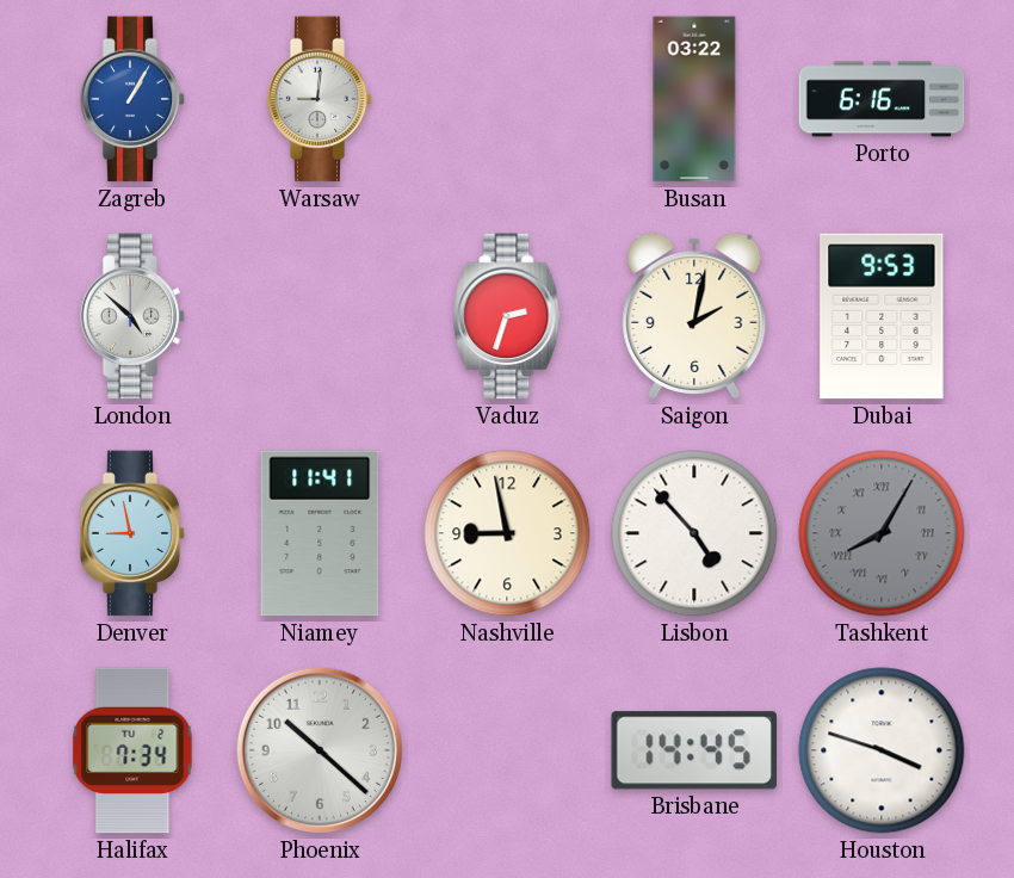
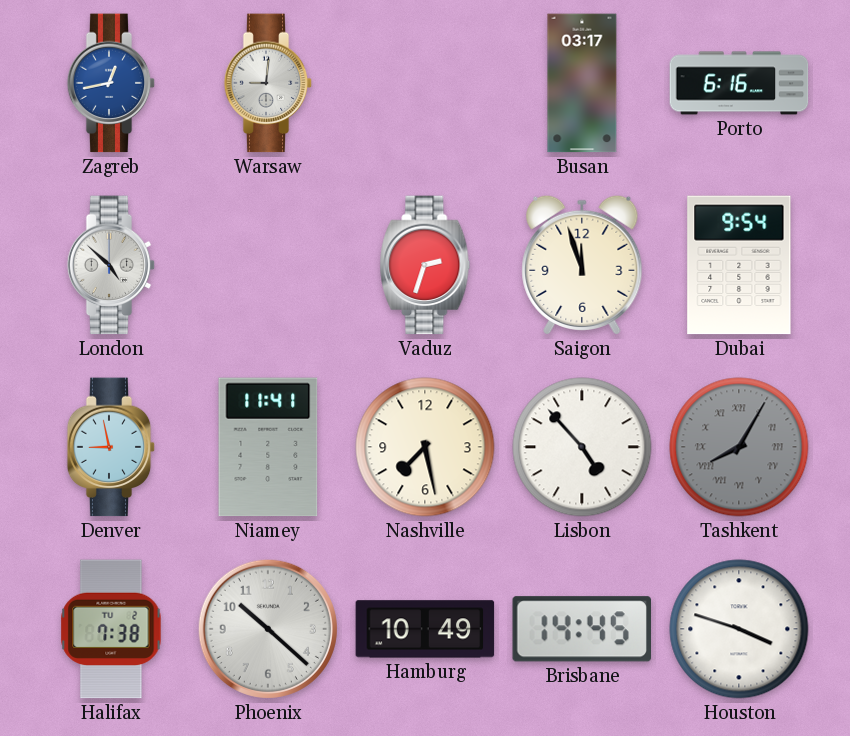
Zagreb: 1:05 -> 12:43
Busan: 03:22 -> 03:17
Saigon: 2:02 -> 11:57
Dubai: 9:53 -> 9:54
Nashville: 8:58 -> 7:28
Halifax: 7:34 -> 7:38
Hamburg: none -> 10:49
